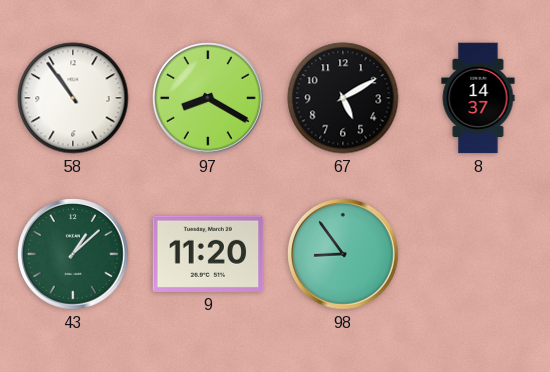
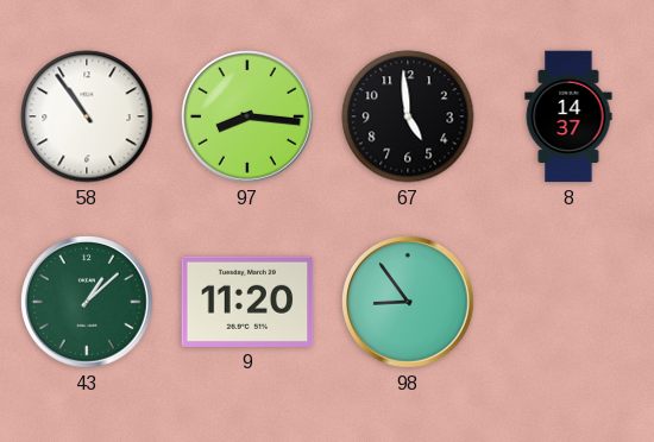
97: 8:20 -> 8:16
67: 5:10 -> 4:59
